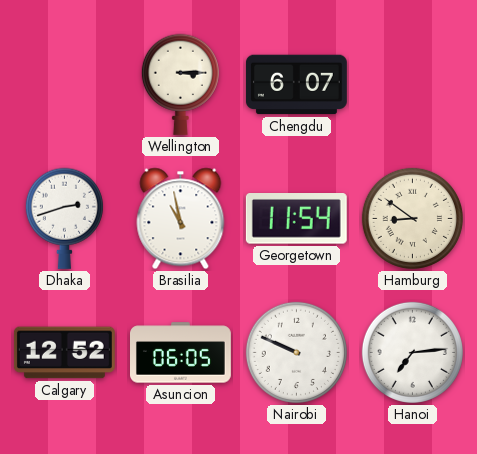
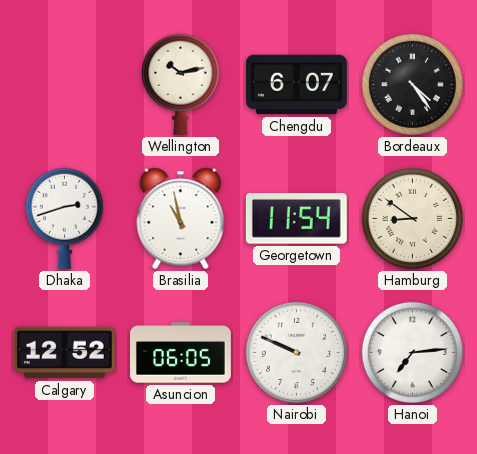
Wellington: 3:15 -> 10:13
Bordeaux: none -> 4:24
